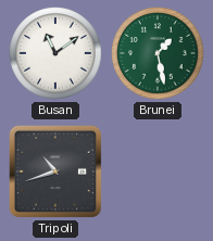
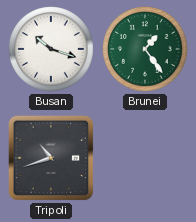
Busan: 11:09 -> 10:18
Brunei: 1:28 -> 1:24
